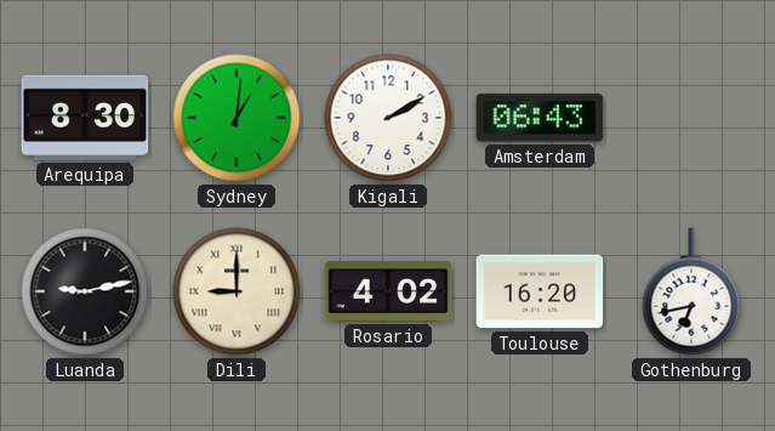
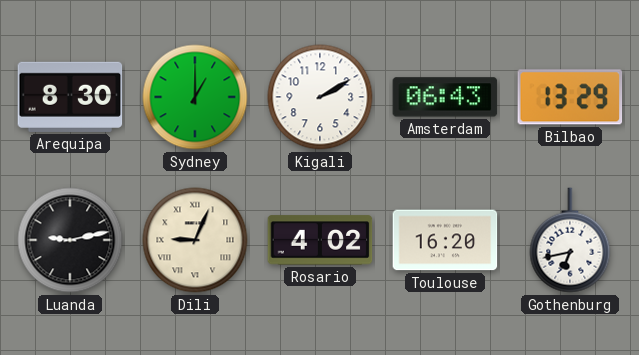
Sydney: 1:01 -> 1:00
Bilbao: none -> 13:29
Dili: 9:00 -> 9:04
